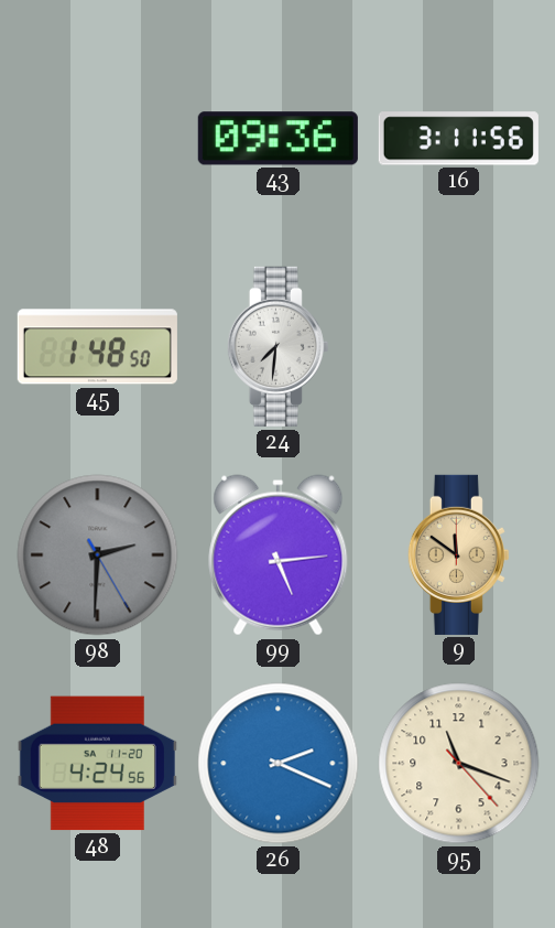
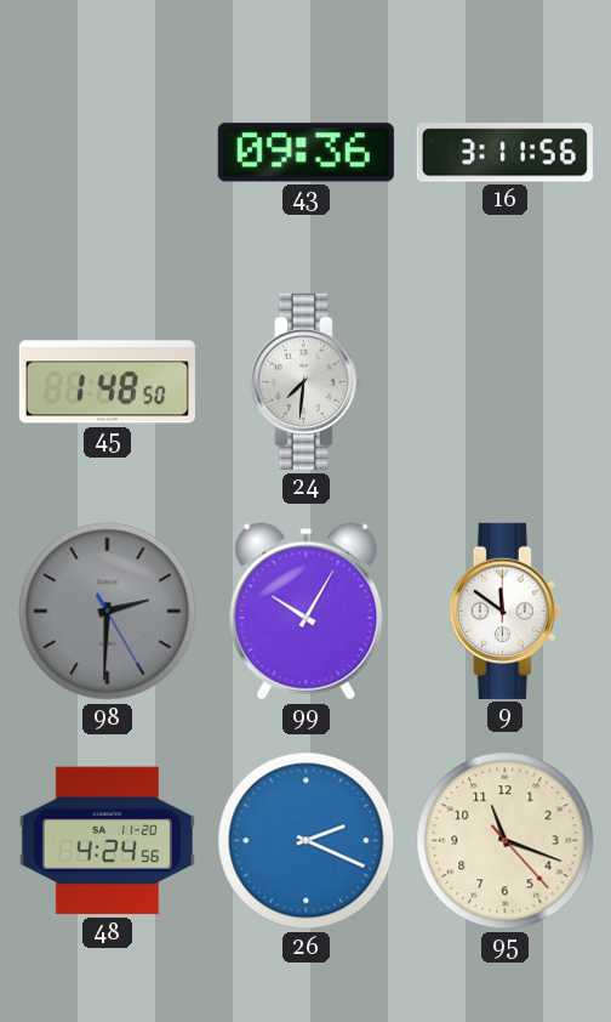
99: 5:14 -> 10:05
9 dial: champagne -> white
